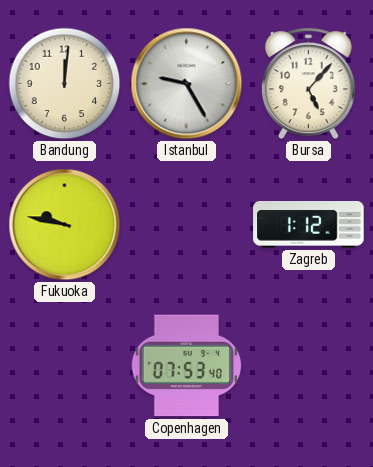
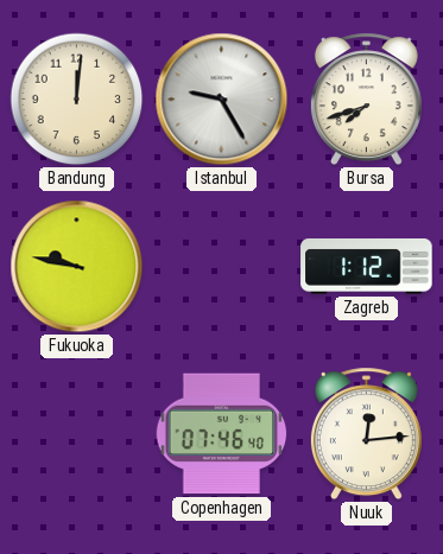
Bursa: 5:07 -> 7:42
Copenhagen: 07:53 -> 07:46
Nuuk: none -> 12:14
